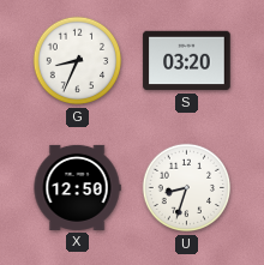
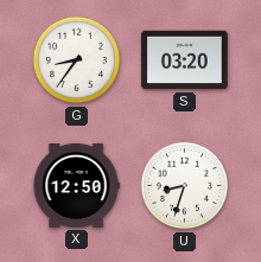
G: 8:34 -> 8:36
